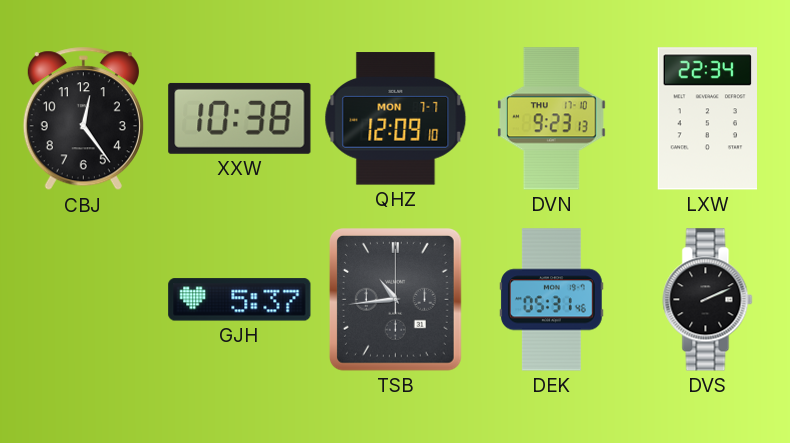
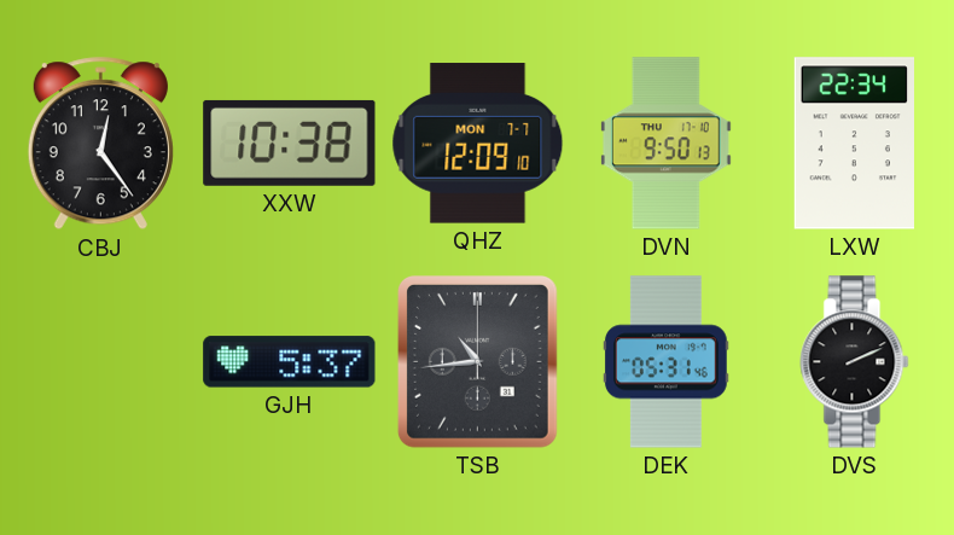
DVN: 9:23 -> 9:50
